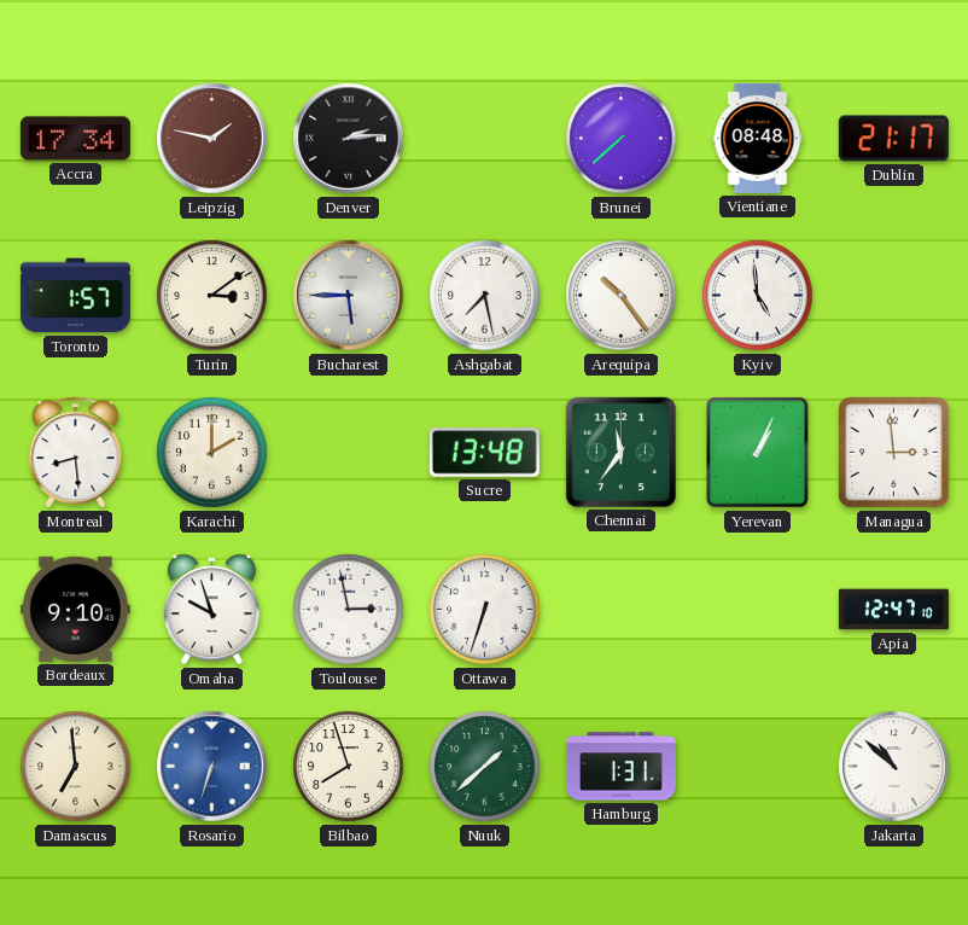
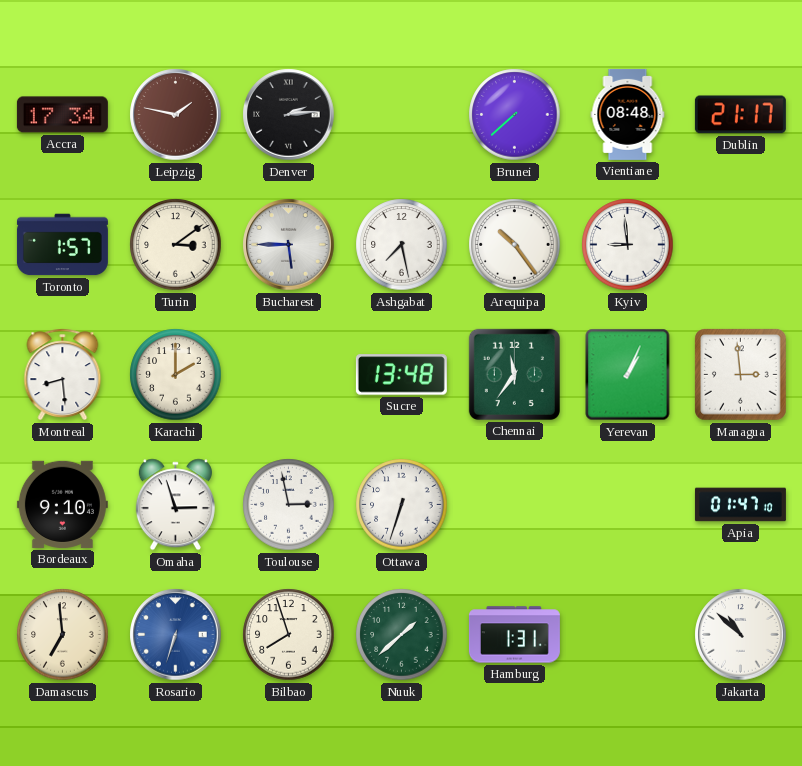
Kyiv: 4:59 -> 8:59
Omaha: 9:57 -> 2:57
Apia: 12:47 -> 01:47
